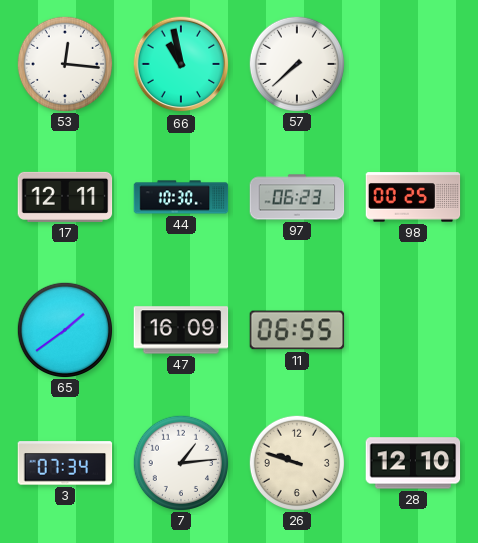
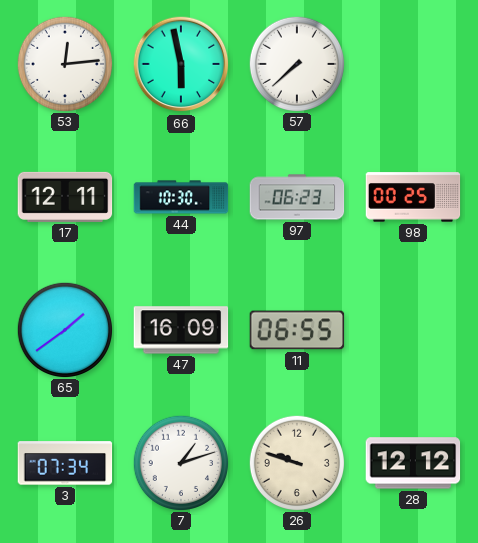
53: 12:16 -> 12:14
66: 10:58 -> 5:58
7: 1:14 -> 1:12
28: 12:10 -> 12:12
